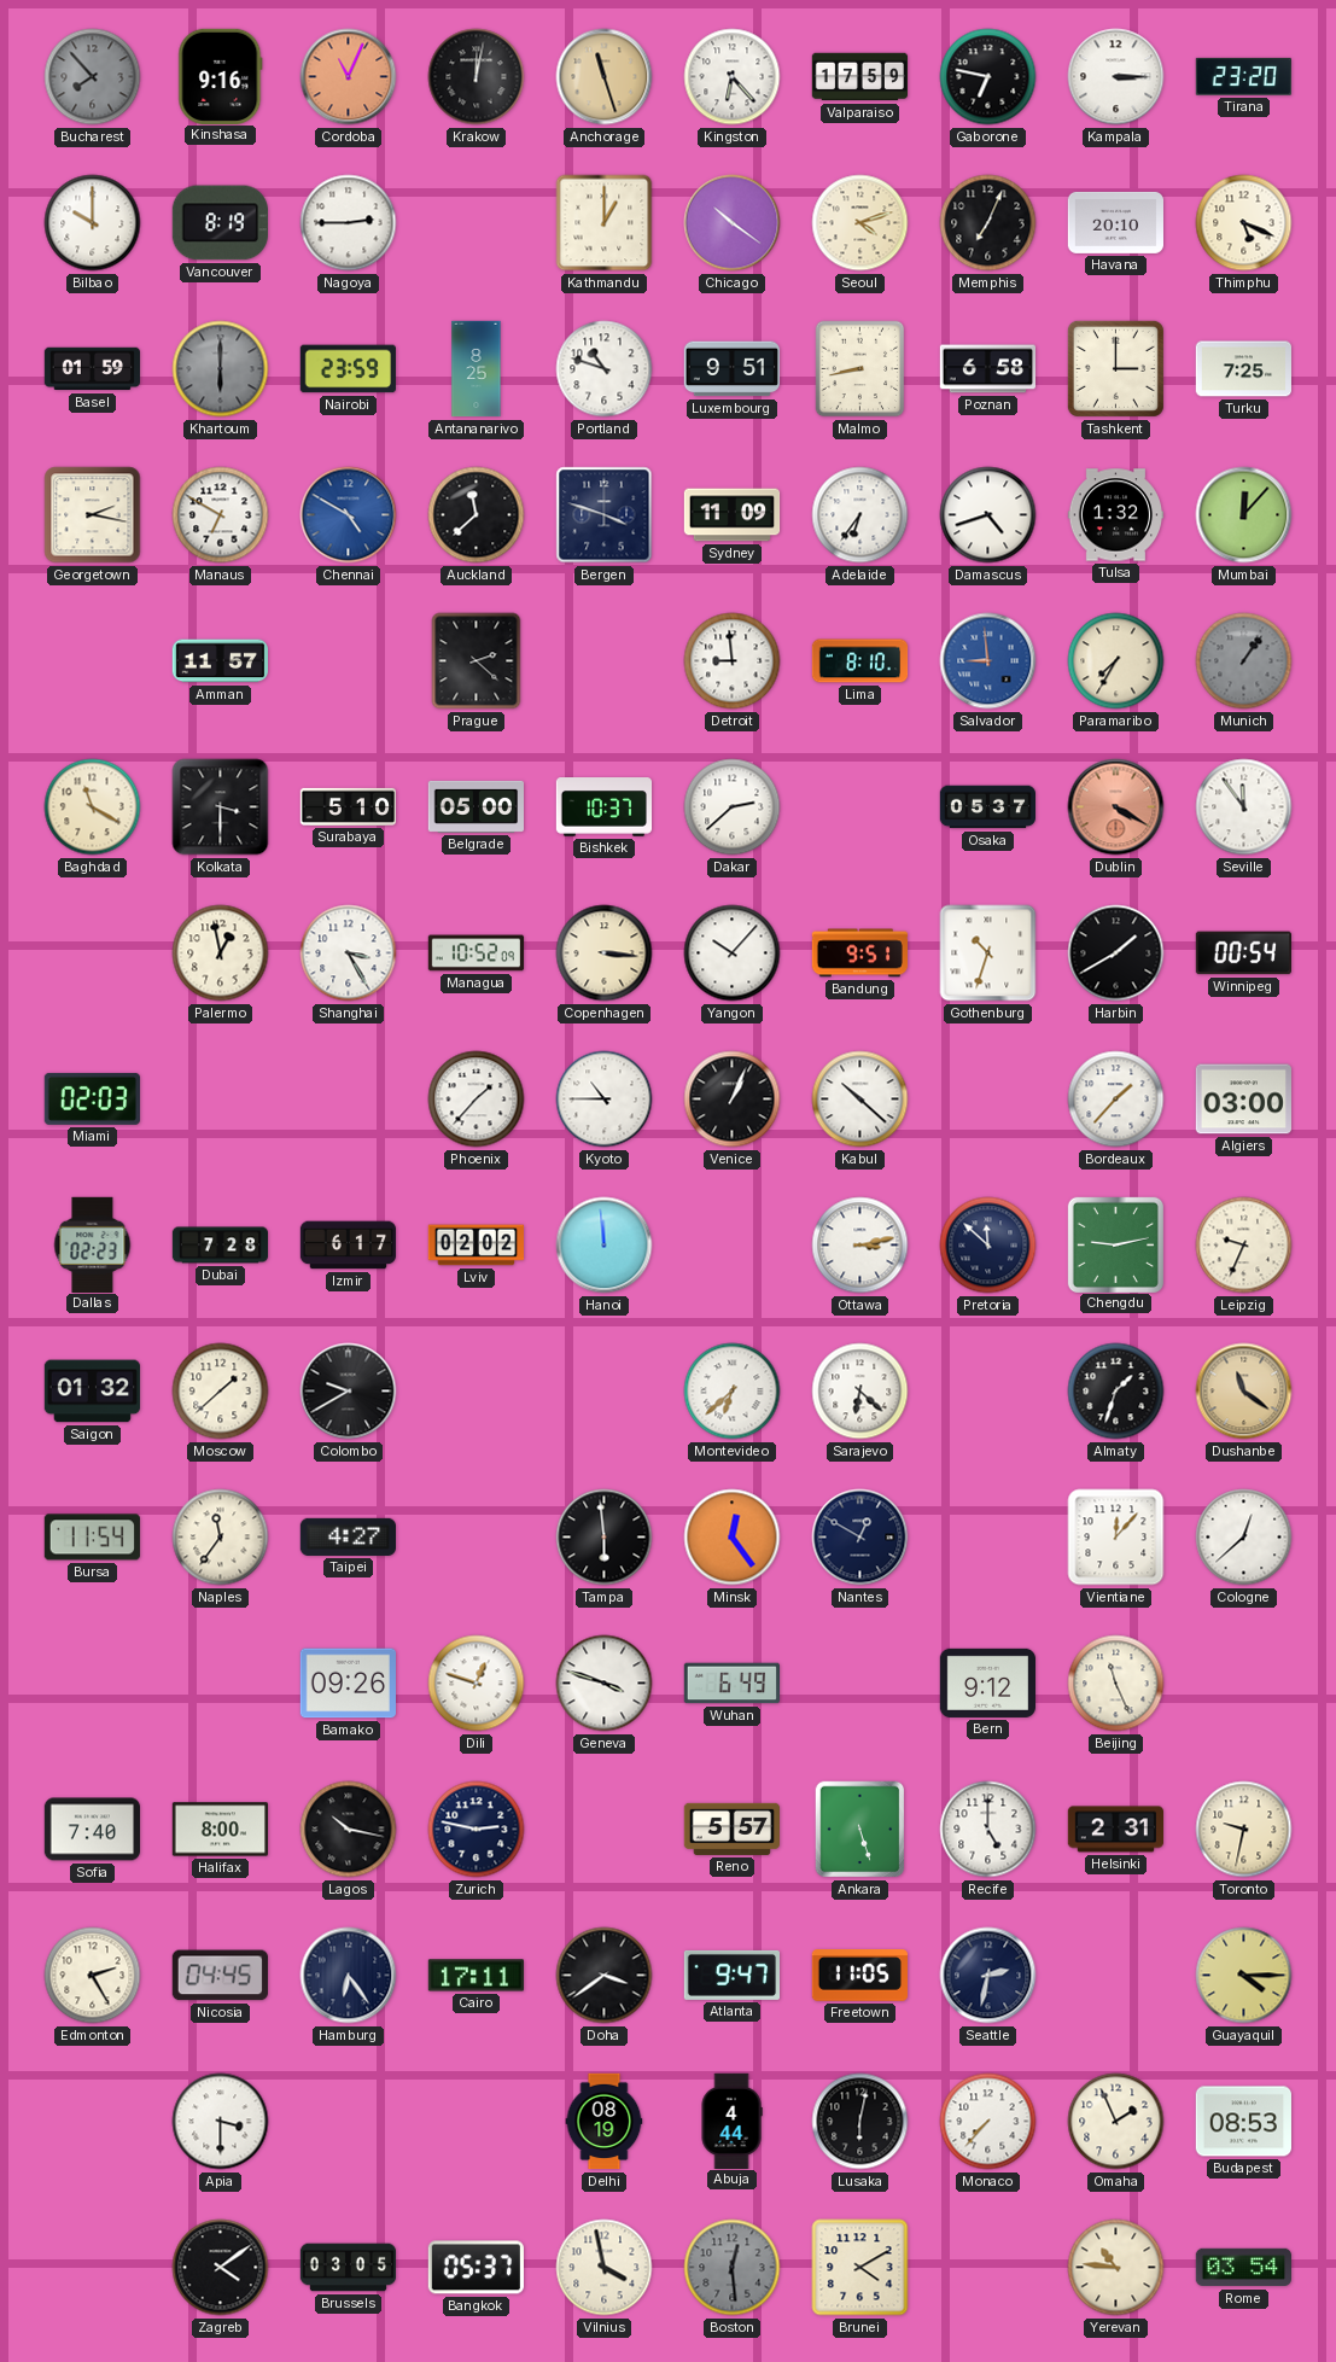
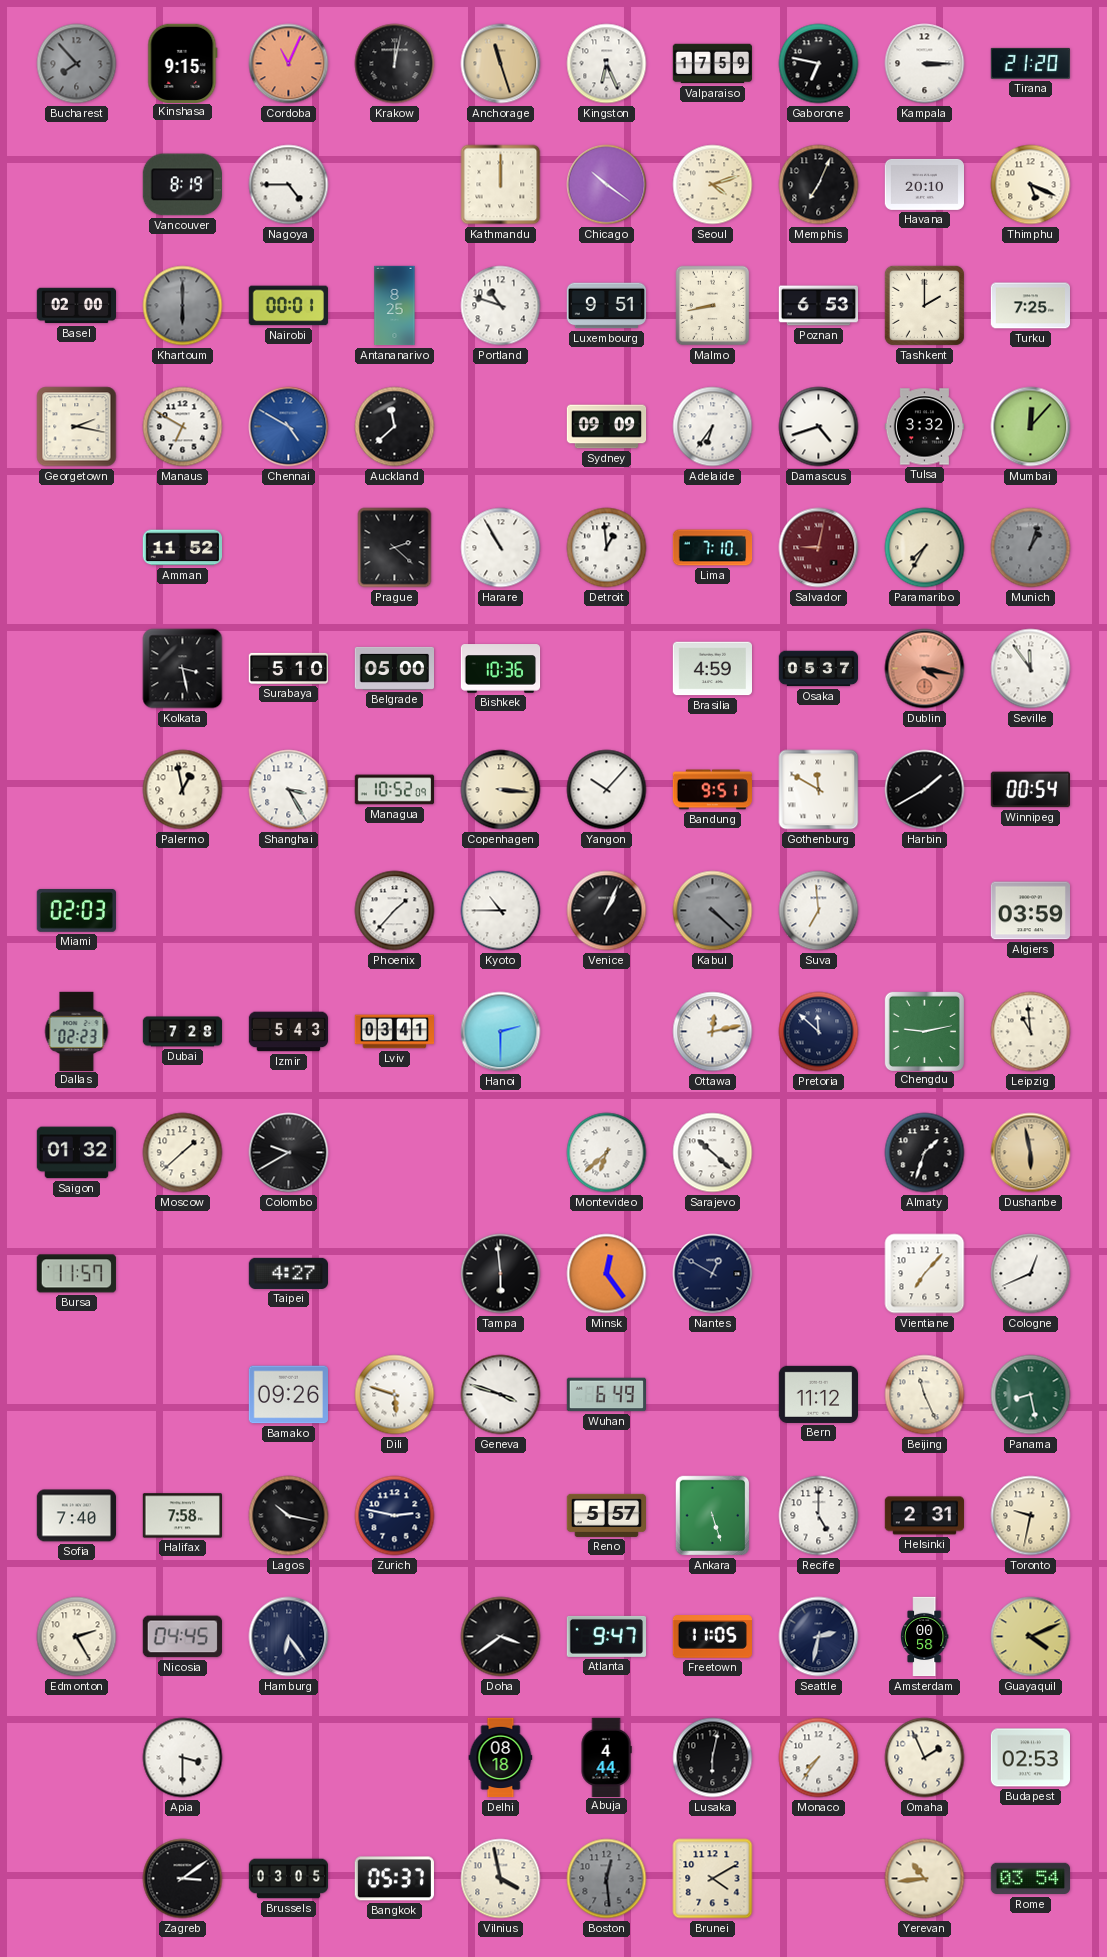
Kinshasa: 9:16 -> 9:15
Kingston: 6:23 -> 6:26
Tirana: 23:20 -> 21:20
Bilbao: 10:00 -> none
Nagoya: 2:45 -> 4:45
Kathmandu: 1:00 -> 12:00
Basel: 01:59 -> 02:00
Nairobi: 23:59 -> 00:01
Poznan: 6:58 -> 6:53
Tashkent: 3:00 -> 2:00
Bergen: 3:48 -> none
Sydney: 11:09 -> 09:09
Tulsa: 1:32 -> 3:32
Amman: 11:57 -> 11:52
Harare: none -> 10:55
Detroit: 8:59 -> 12:59
Lima: 8:10 -> 7:10
Salvador: 8:59 -> 9:02
Salvador dial: blue -> burgundy
Munich: 1:06 -> 1:03
Baghdad: 11:20 -> none
Kolkata: 3:30 -> 3:28
Bishkek: 10:37 -> 10:36
Dakar: 2:38 -> none
Brasilia: none -> 4:59
Dublin: 4:20 -> 4:17
Gothenburg: 10:33 -> 11:50
Kabul: 10:22 -> 4:22
Kabul dial: white -> grey
Suva: none -> 6:59
Bordeaux: 1:37 -> none
Algiers: 03:00 -> 03:59
Izmir: 6:17 -> 5:43
Lviv: 02:02 -> 03:41
Hanoi: 11:59 -> 2:30
Ottawa: 3:13 -> 12:13
Leipzig: 9:34 -> 10:59
Sarajevo: 6:22 -> 10:22
Dushanbe: 11:21 -> 5:58
Bursa: 11:54 -> 11:57
Naples: 11:36 -> none
Vientiane: 12:07 -> 7:07
Cologne: 12:38 -> 12:41
Dili: 12:48 -> 5:48
Bern: 9:12 -> 11:12
Panama: none -> 8:28
Halifax: 8:00 -> 7:58
Cairo: 17:11 -> none
Amsterdam: none -> 00:58
Guayaquil: 4:15 -> 4:11
Delhi: 08:19 -> 08:18
Monaco: 7:37 -> 7:36
Budapest: 08:53 -> 02:53
Zagreb: 4:09 -> 3:09
Yerevan: 10:46 -> 10:44
